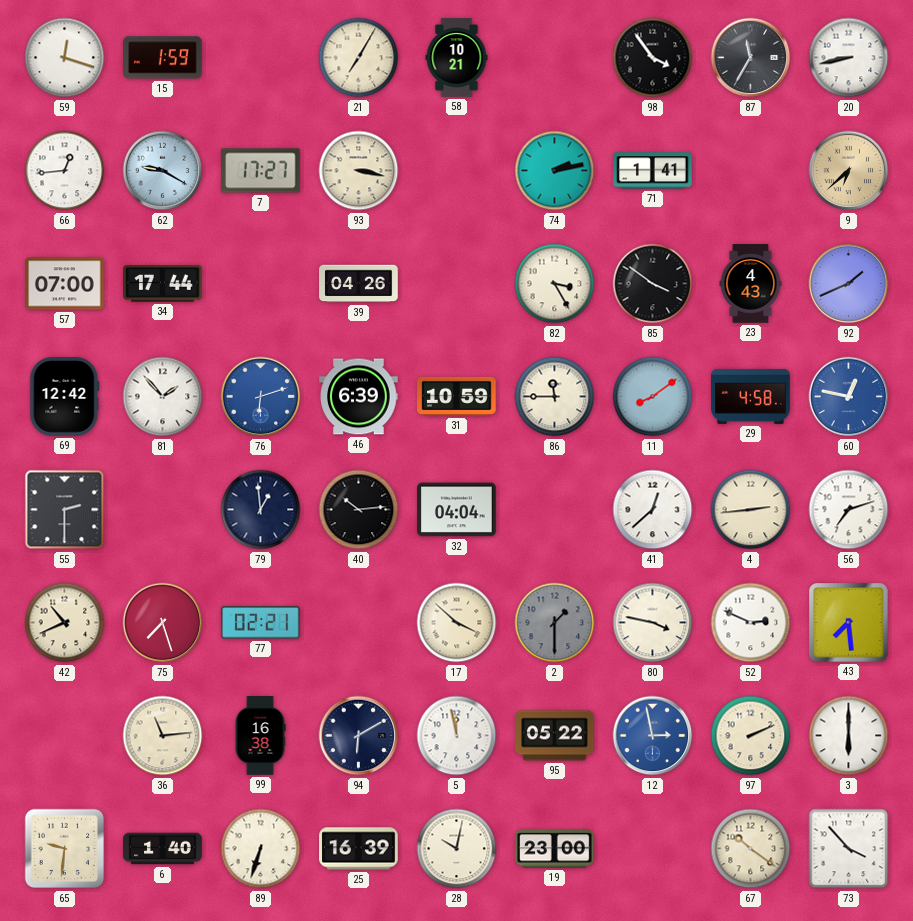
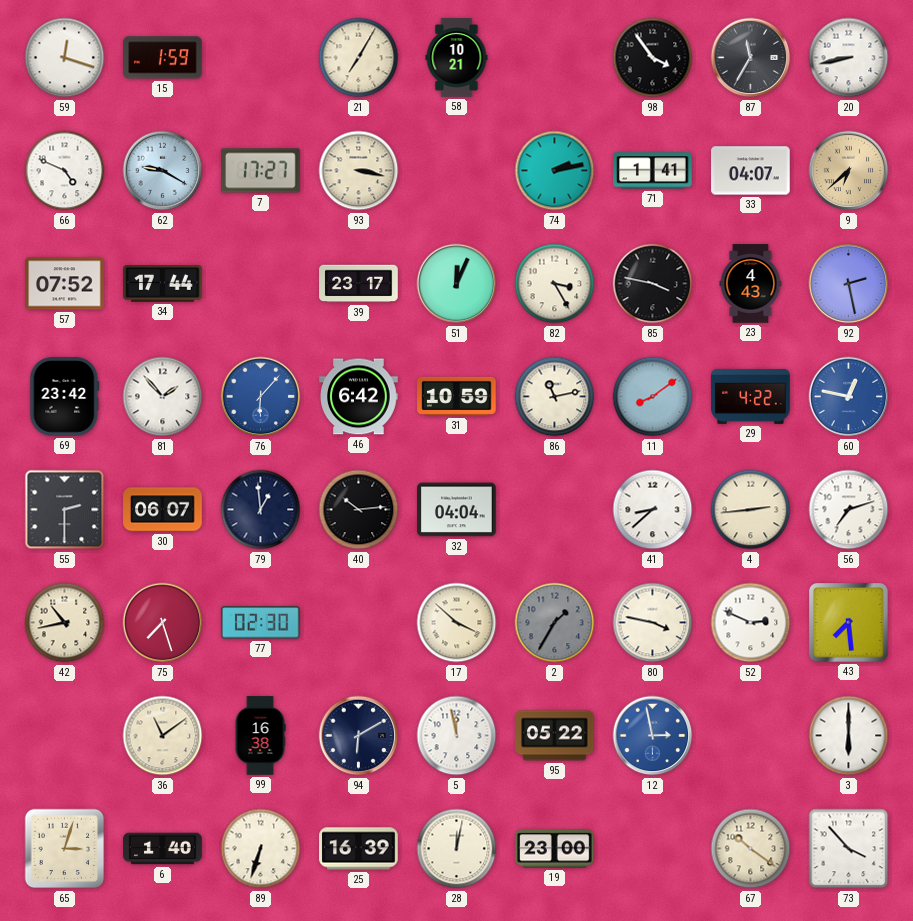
66: 12:44 -> 4:49
33: none -> 04:07
57: 07:00 -> 07:52
39: 04:26 -> 23:17
51: none -> 12:04
85: 3:51 -> 3:47
92: 1:41 -> 2:28
69: 12:42 -> 23:42
76: 6:12 -> 6:07
46: 6:39 -> 6:42
86: 11:45 -> 11:13
29: 4:58 -> 4:22
30: none -> 06:07
41: 12:38 -> 8:38
42: 10:41 -> 10:43
77: 02:21 -> 02:30
2: 1:30 -> 1:35
36: 11:14 -> 11:09
97: 2:11 -> none
65: 9:31 -> 3:03
28: 10:02 -> 12:02
